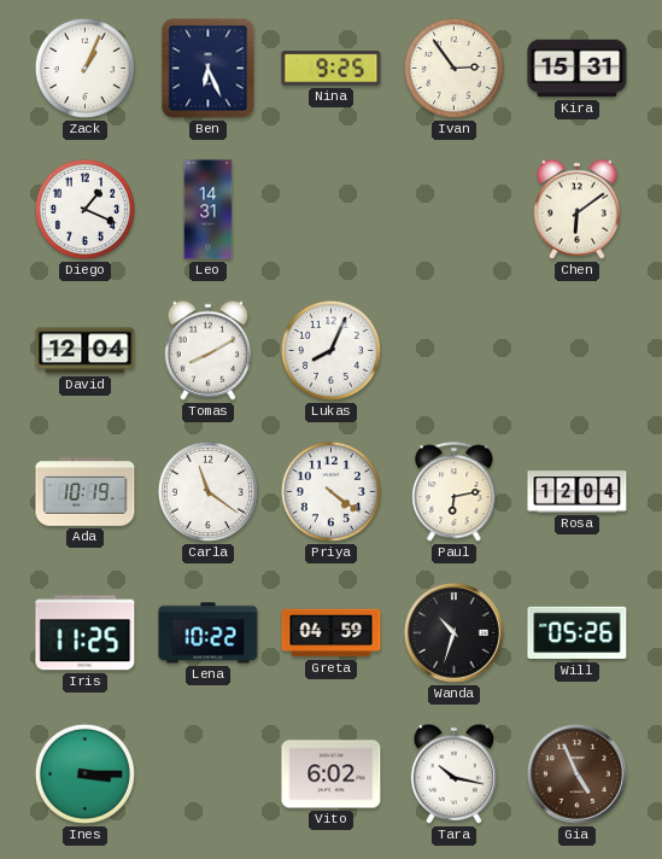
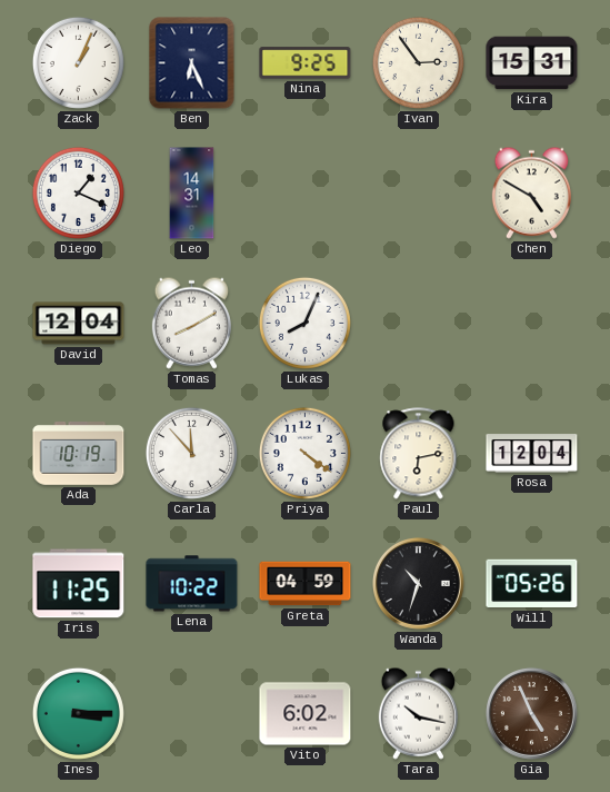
Chen: 6:09 -> 4:50
Carla: 11:21 -> 11:53
